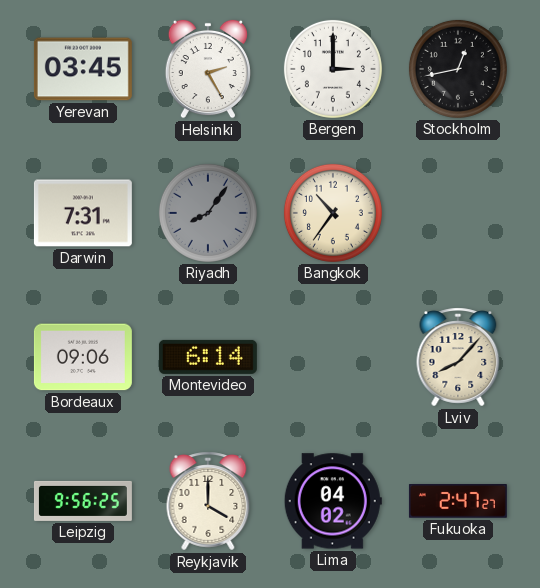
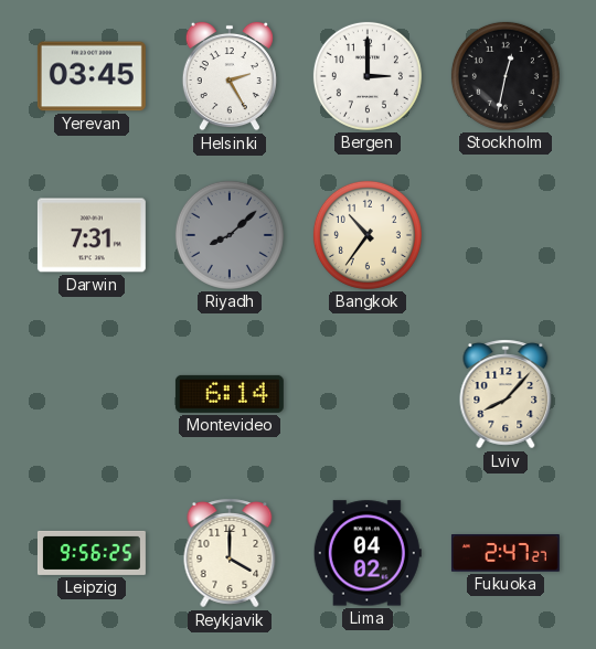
Stockholm: 12:43 -> 12:32
Riyadh: 8:06 -> 8:08
Bordeaux: 09:06 -> none
